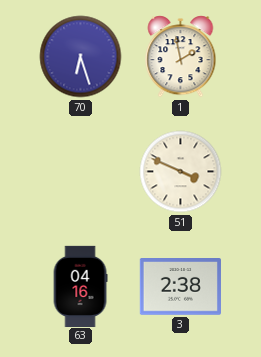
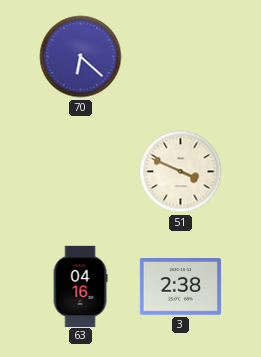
70: 6:27 -> 6:22
1: 1:58 -> none
